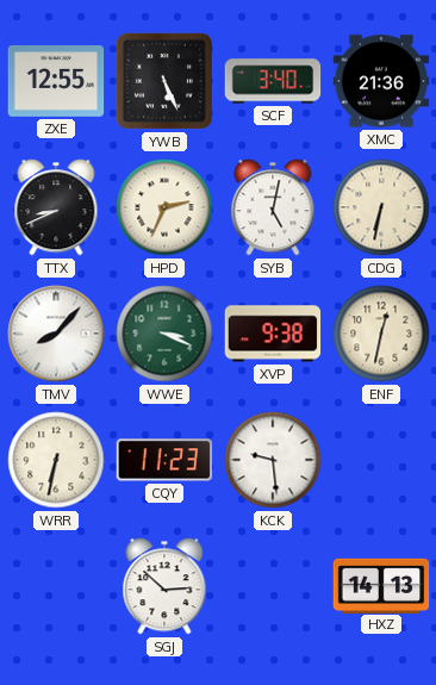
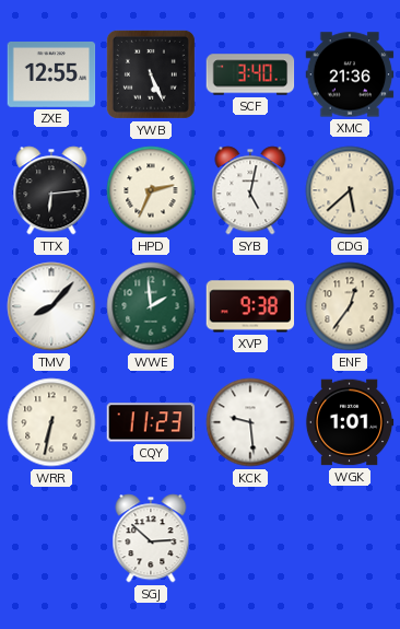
TTX: 8:41 -> 6:14
CDG: 6:32 -> 5:38
WWE: 3:19 -> 1:59
ENF: 12:32 -> 12:36
WGK: none -> 1:01
HXZ: 14:13 -> none
